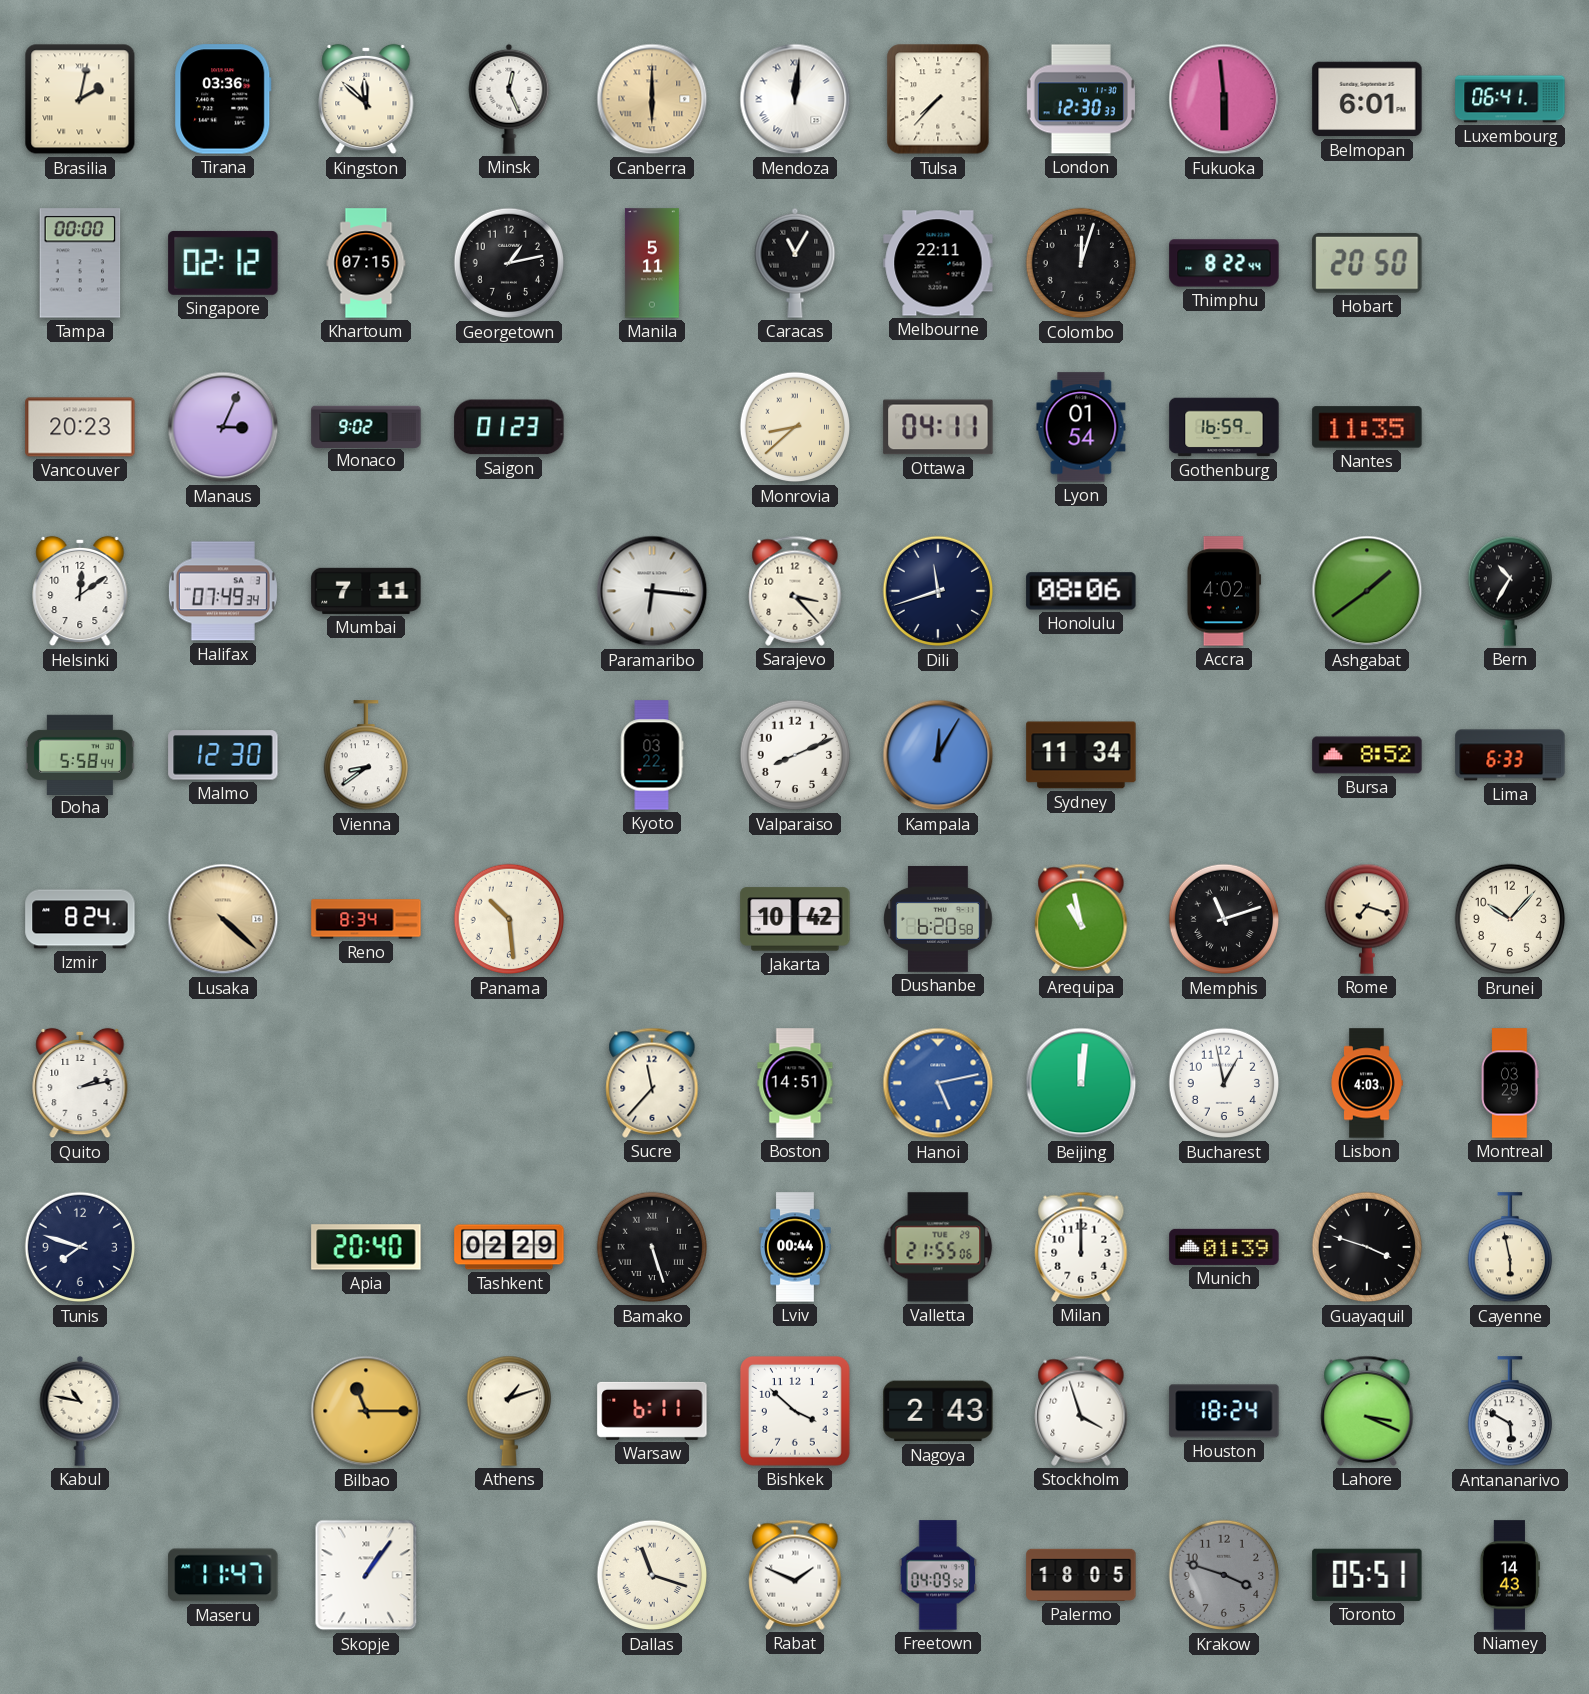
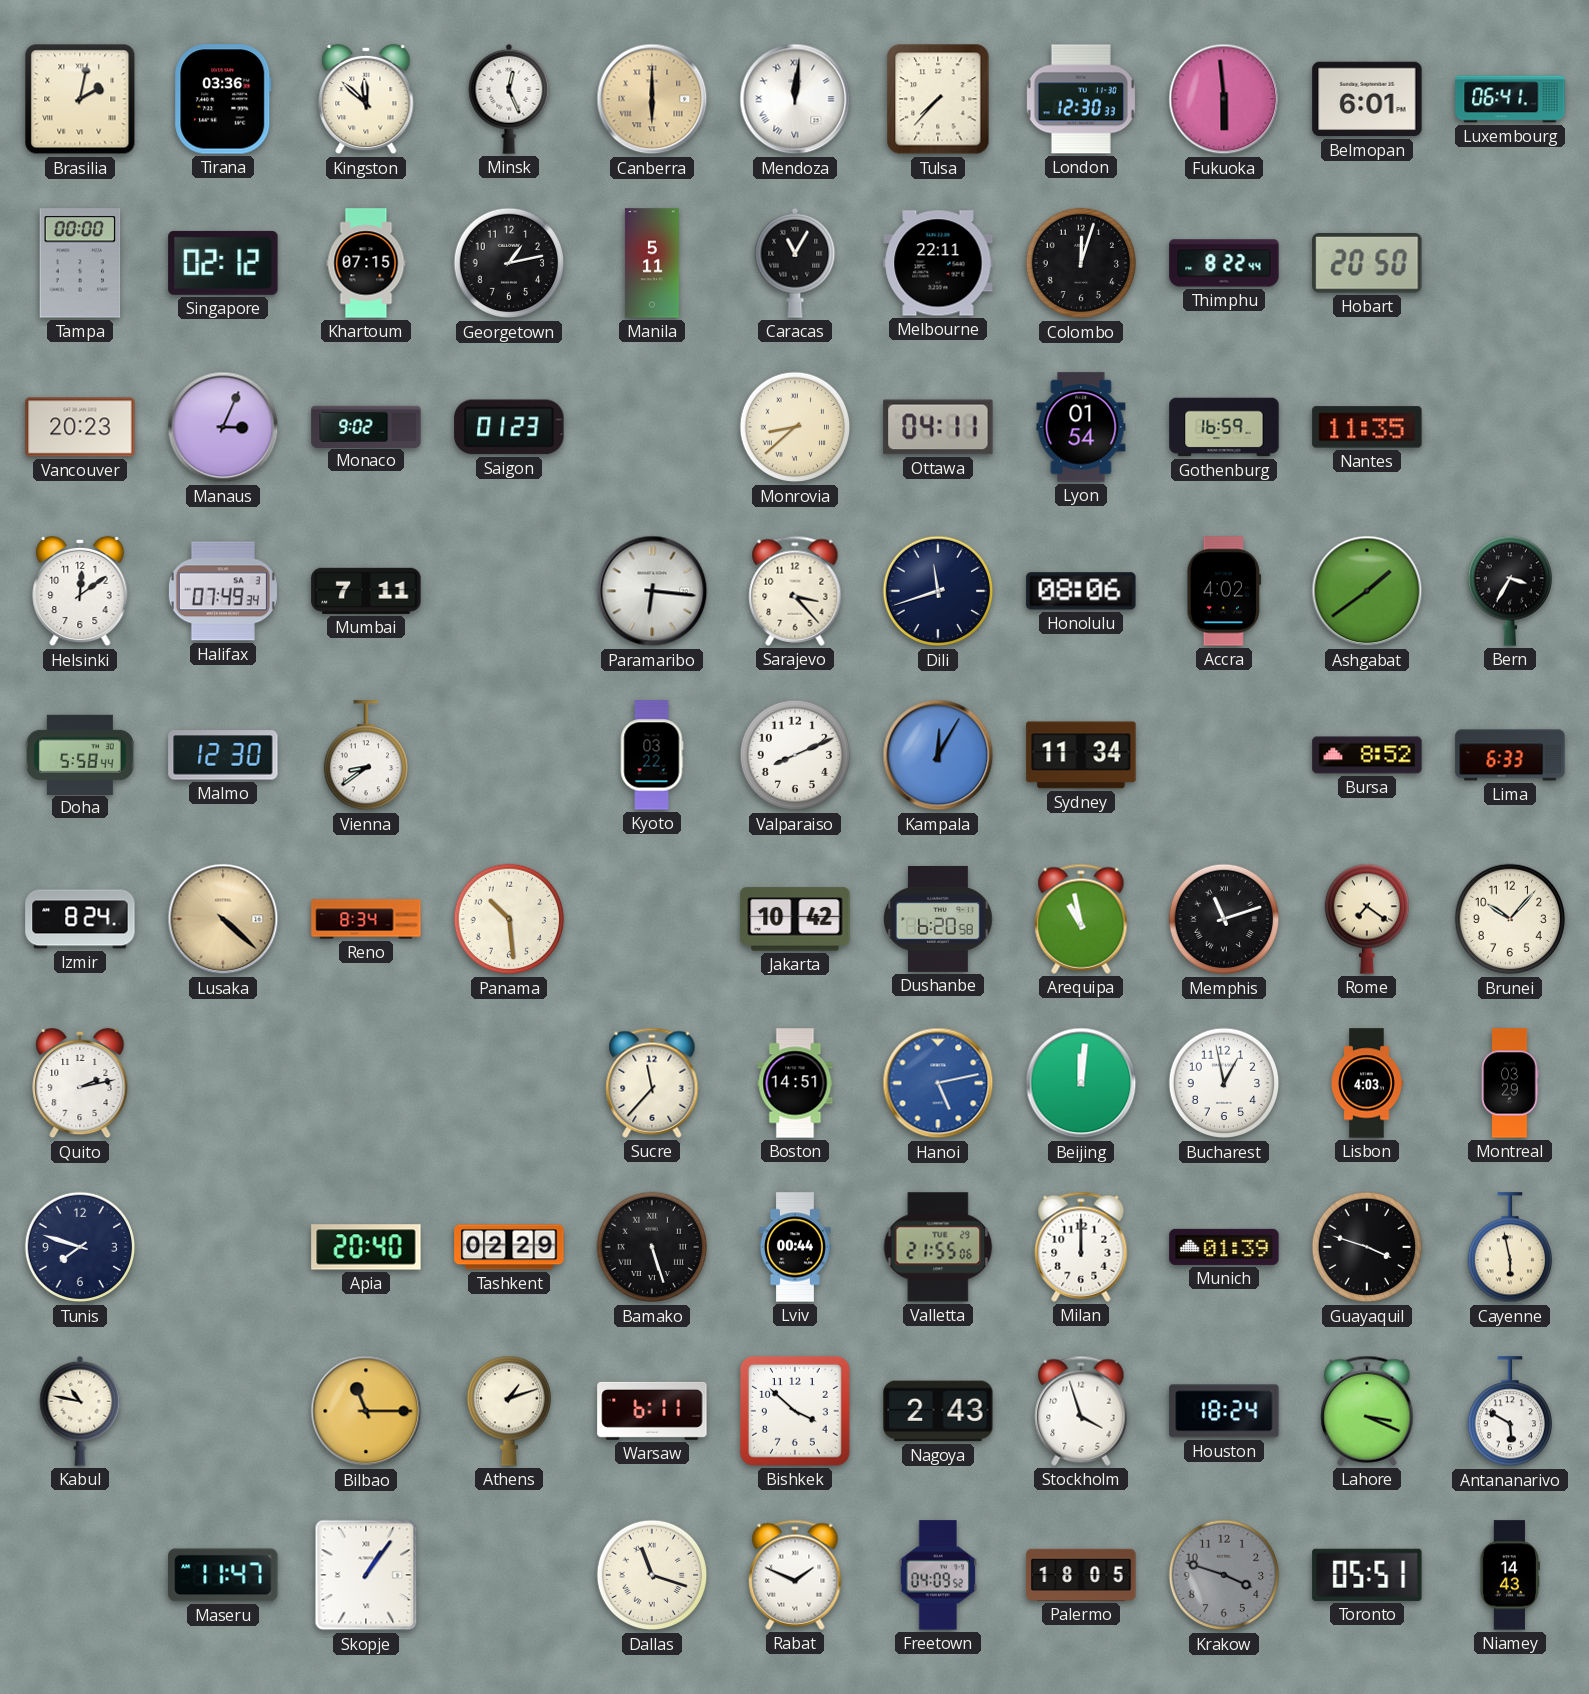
Bern: 10:35 -> 3:35
Rome: 7:18 -> 7:21
